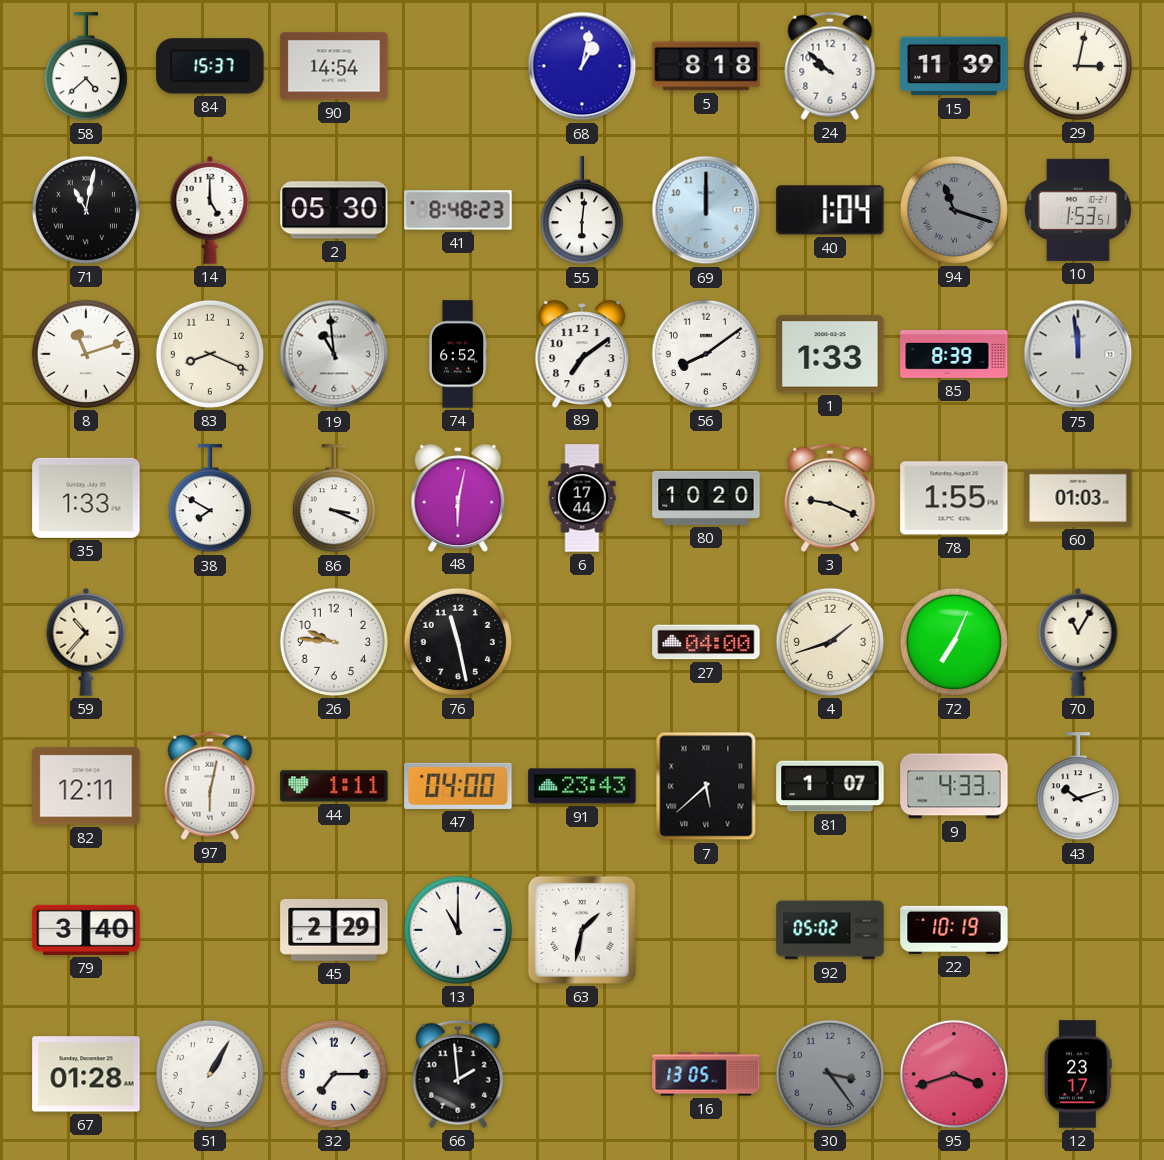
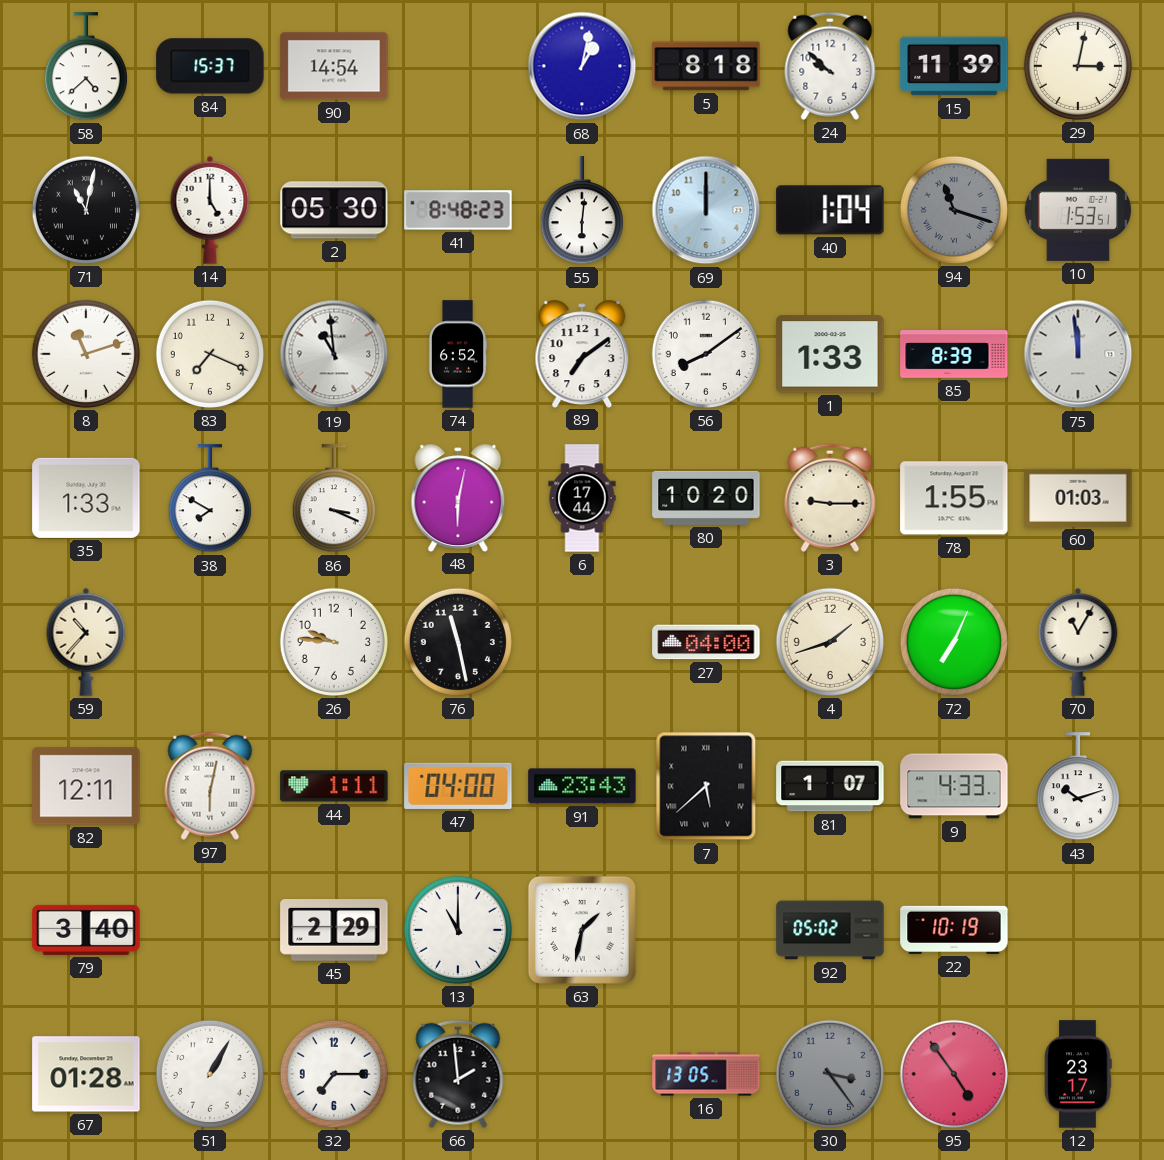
83: 8:19 -> 7:19
3: 9:19 -> 9:15
95: 3:42 -> 4:54
